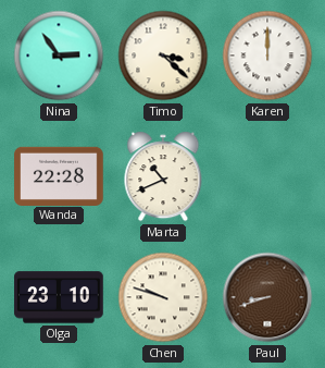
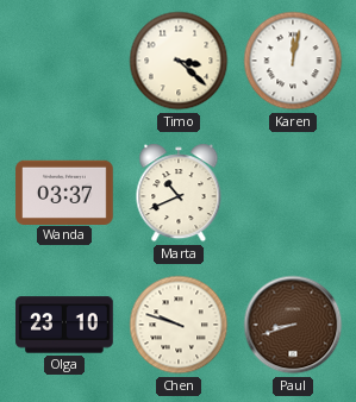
Nina: 2:54 -> none
Karen: 12:00 -> 12:02
Wanda: 22:28 -> 03:37
